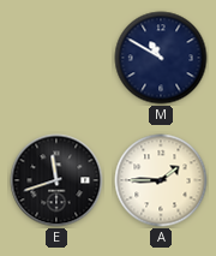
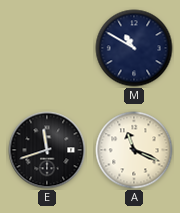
A: 1:45 -> 11:19
